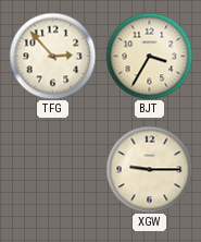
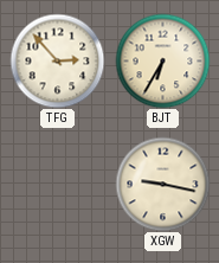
BJT: 3:35 -> 6:35
XGW: 9:15 -> 9:17
